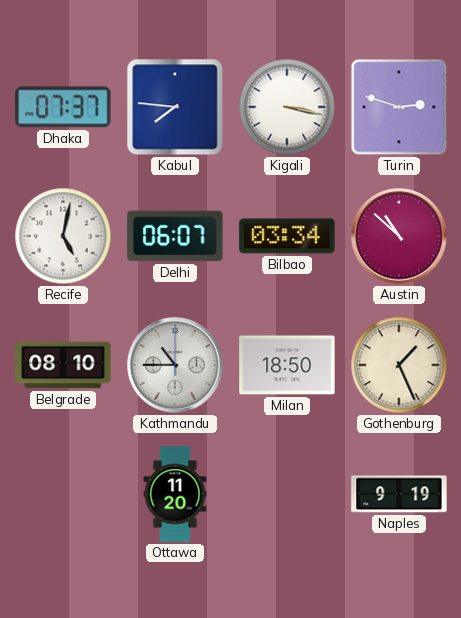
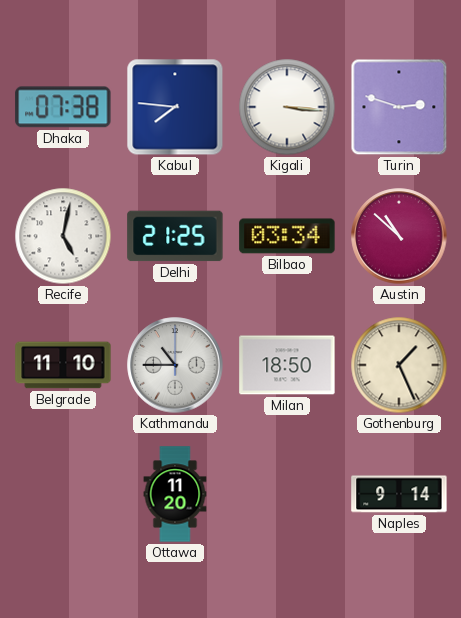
Dhaka: 07:37 -> 07:38
Kigali: 3:17 -> 3:16
Delhi: 06:07 -> 21:25
Belgrade: 08:10 -> 11:10
Naples: 9:19 -> 9:14
